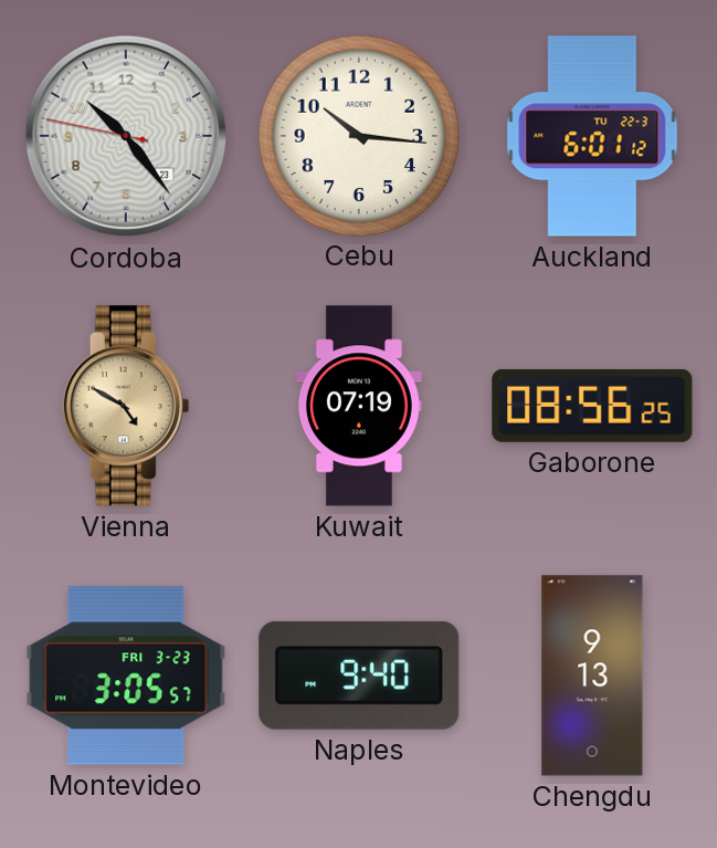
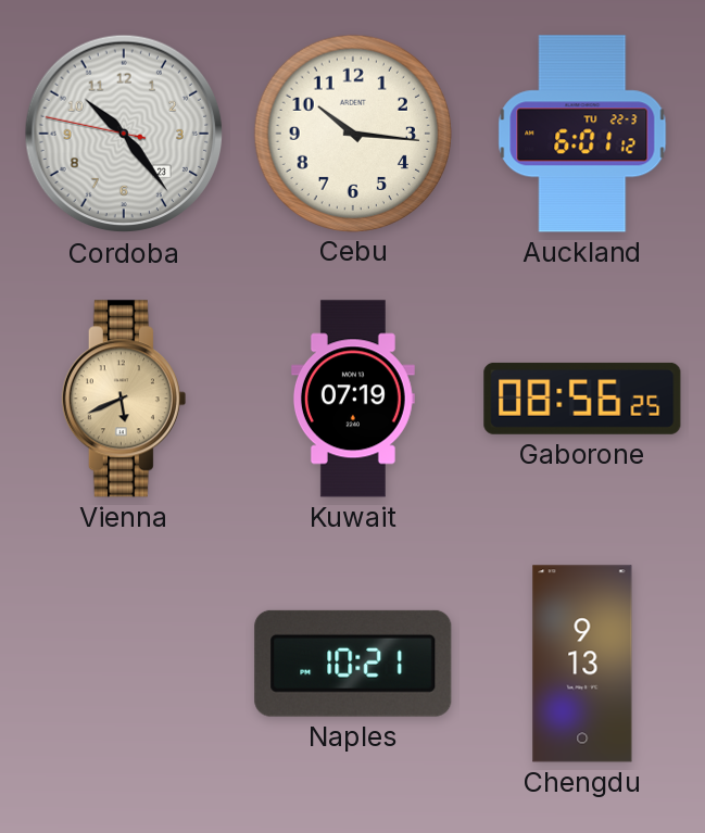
Vienna: 4:50 -> 5:41
Montevideo: 3:05 -> none
Naples: 9:40 -> 10:21
